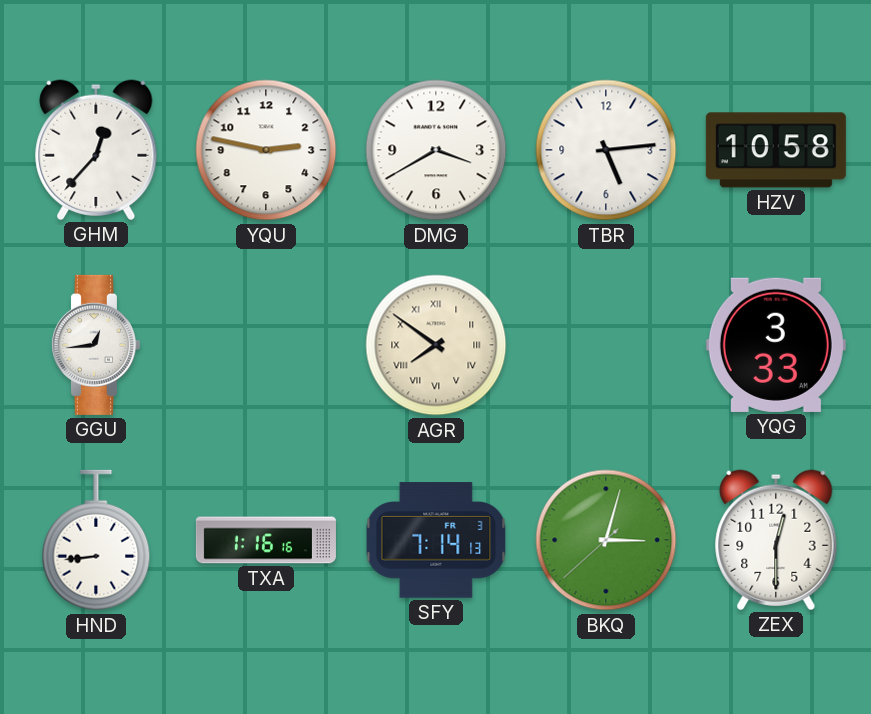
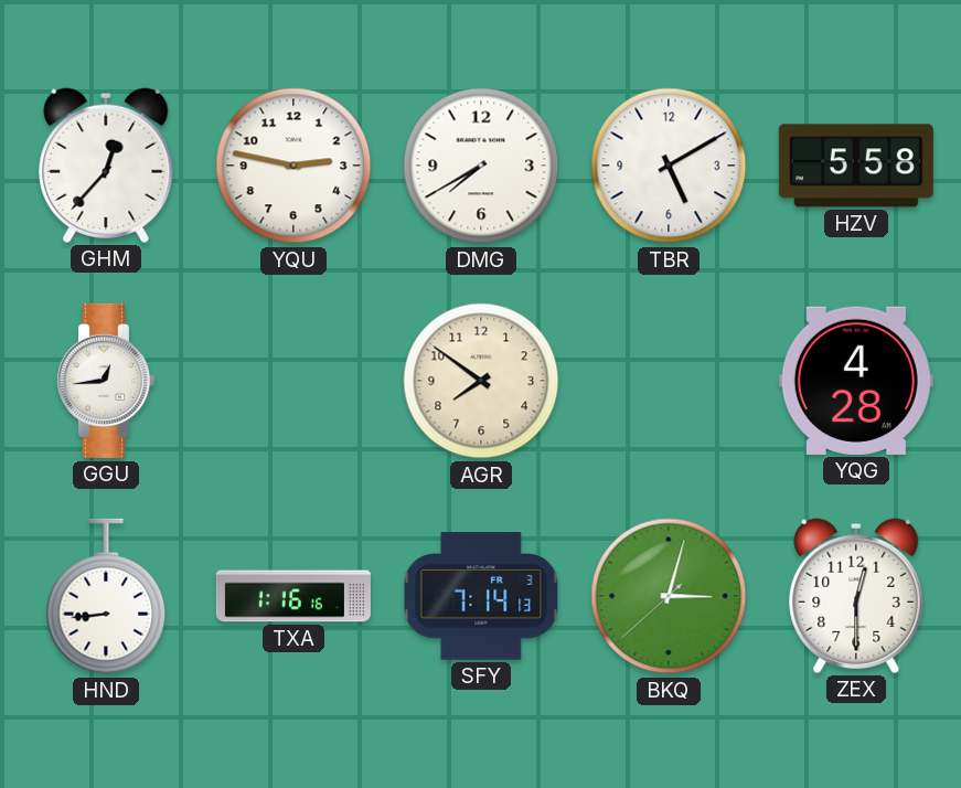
DMG: 3:40 -> 7:40
TBR: 5:14 -> 5:10
HZV: 10:58 -> 5:58
AGR numerals: Roman -> Arabic
YQG: 3:33 -> 4:28
